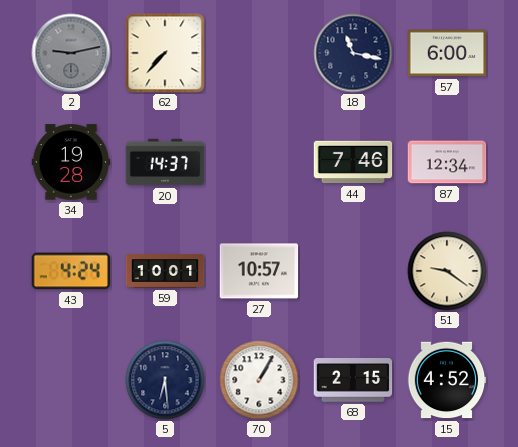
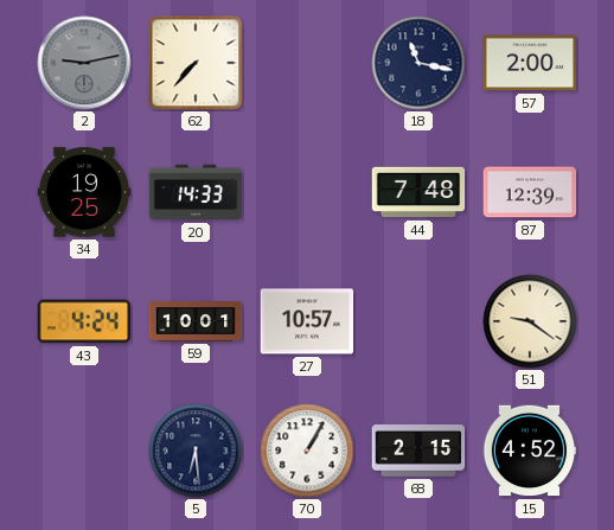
57: 6:00 -> 2:00
34: 19:28 -> 19:25
20: 14:37 -> 14:33
44: 7:46 -> 7:48
87: 12:34 -> 12:39
